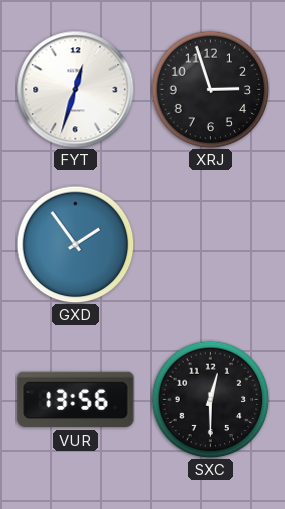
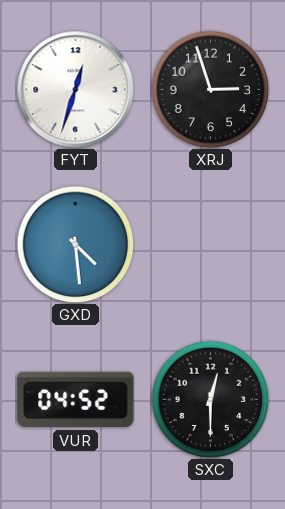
GXD: 1:54 -> 4:29
VUR: 13:56 -> 04:52
